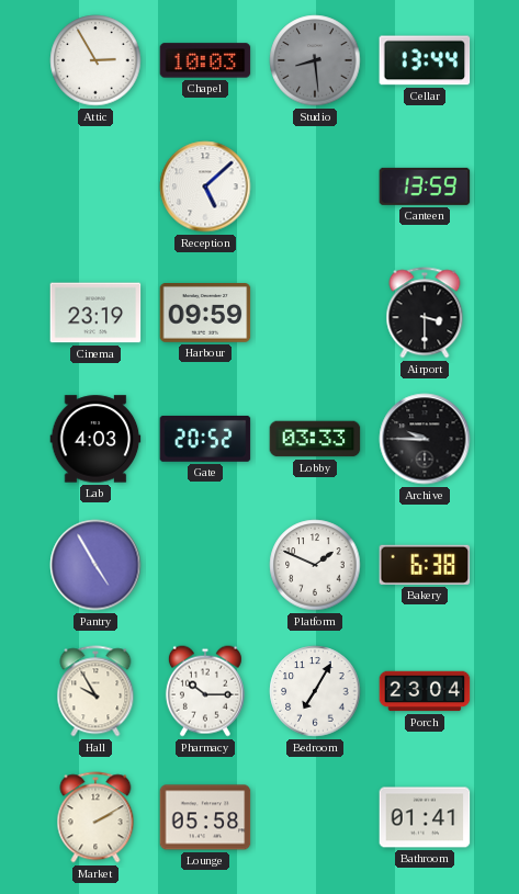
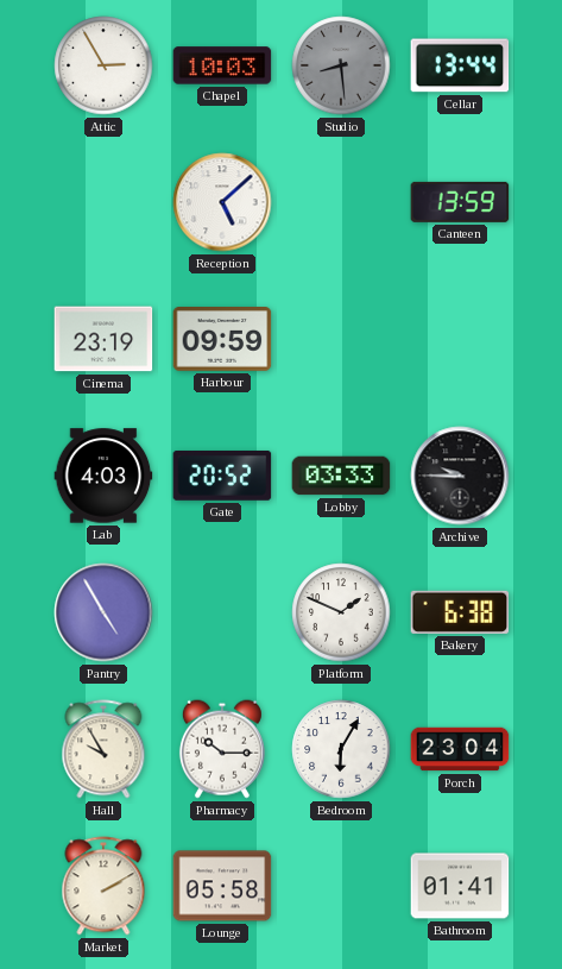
Airport: 3:30 -> none
Bedroom: 7:05 -> 6:05
